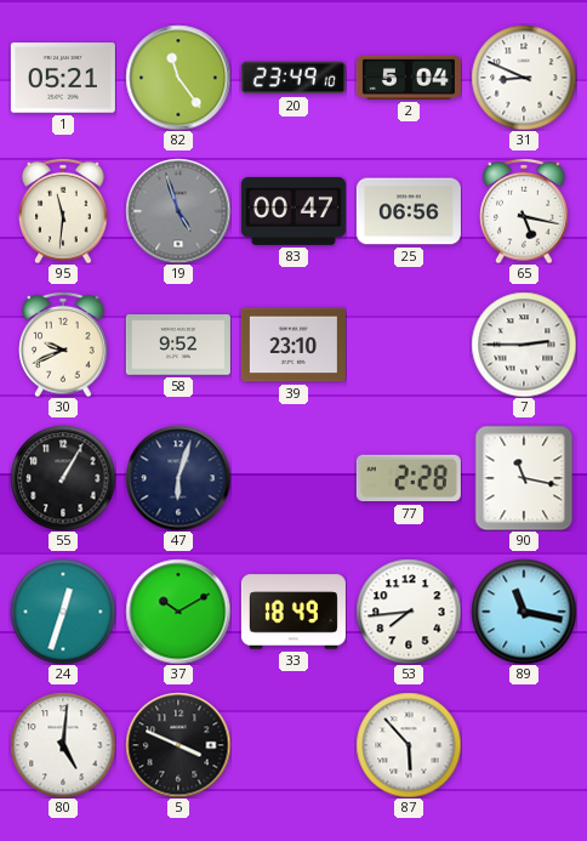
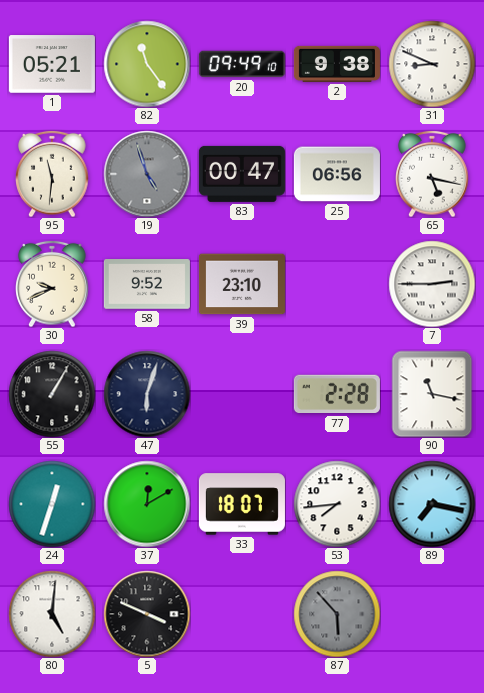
20: 23:49 -> 09:49
2: 5:04 -> 9:38
37: 10:10 -> 12:10
33: 18:49 -> 18:07
89: 11:17 -> 7:17
87 dial: white -> grey
